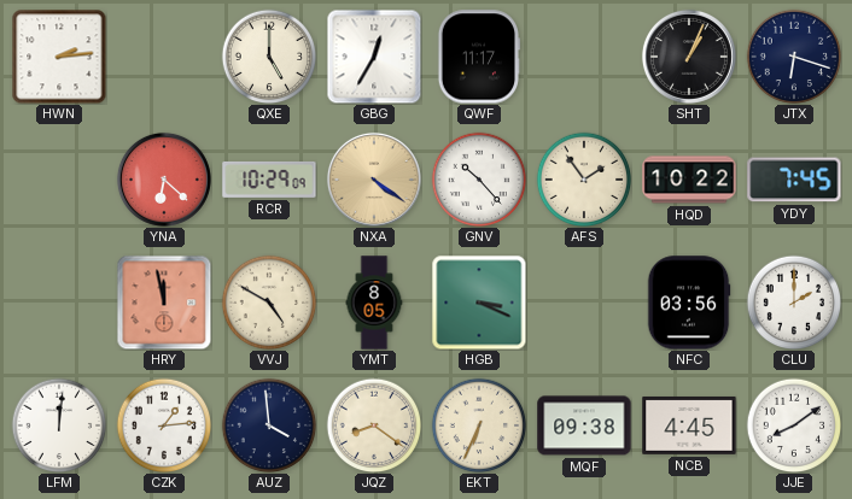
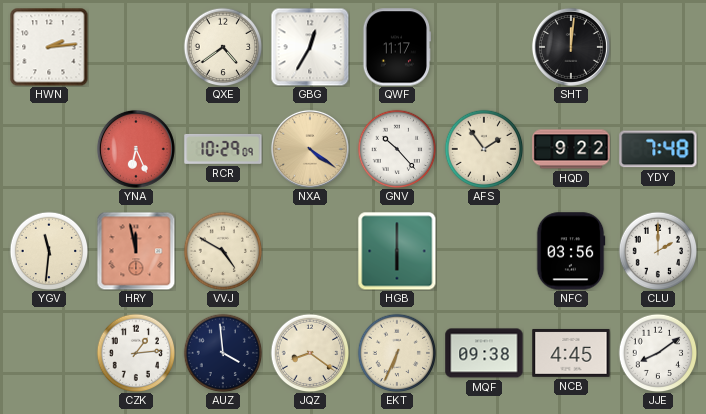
QXE: 5:00 -> 4:39
SHT: 1:04 -> 12:01
JTX: 6:18 -> none
YNA: 6:22 -> 6:26
HQD: 10:22 -> 9:22
YDY: 7:45 -> 7:48
YGV: none -> 11:31
YMT: 8:05 -> none
HGB: 3:19 -> 6:00
LFM: 12:01 -> none
